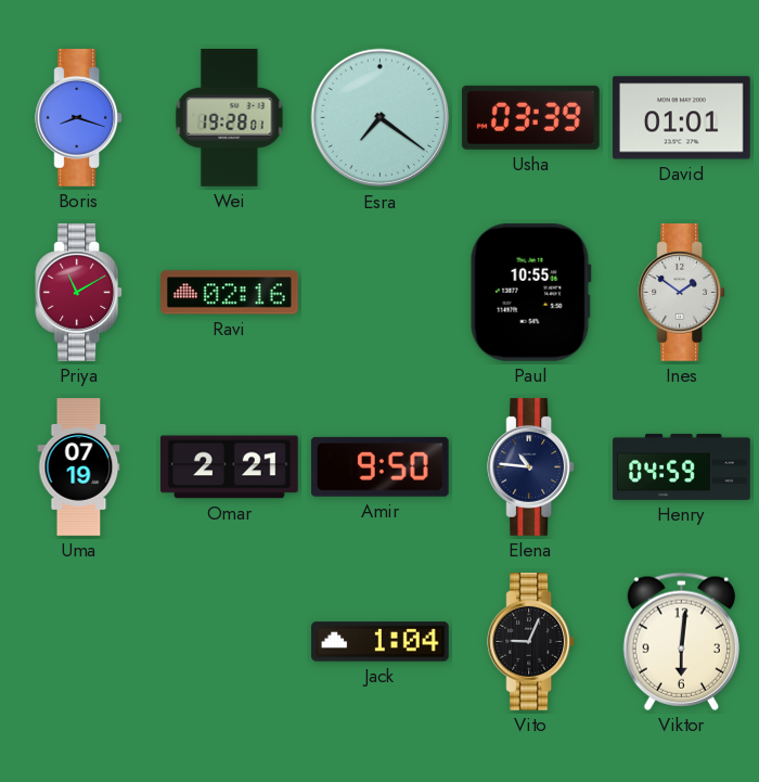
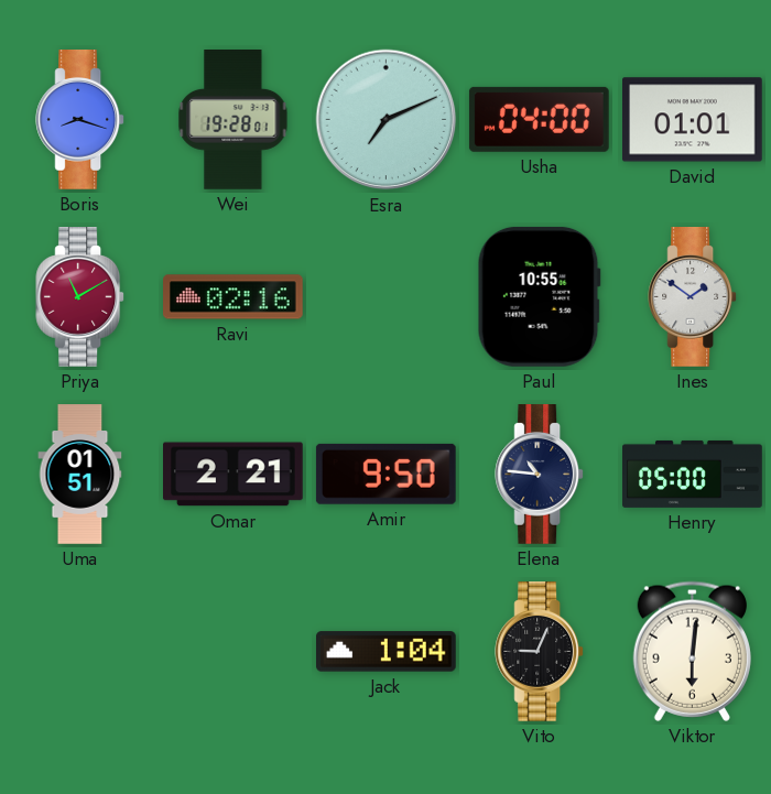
Esra: 7:21 -> 7:11
Usha: 03:39 -> 04:00
Uma: 07:19 -> 01:51
Henry: 04:59 -> 05:00
